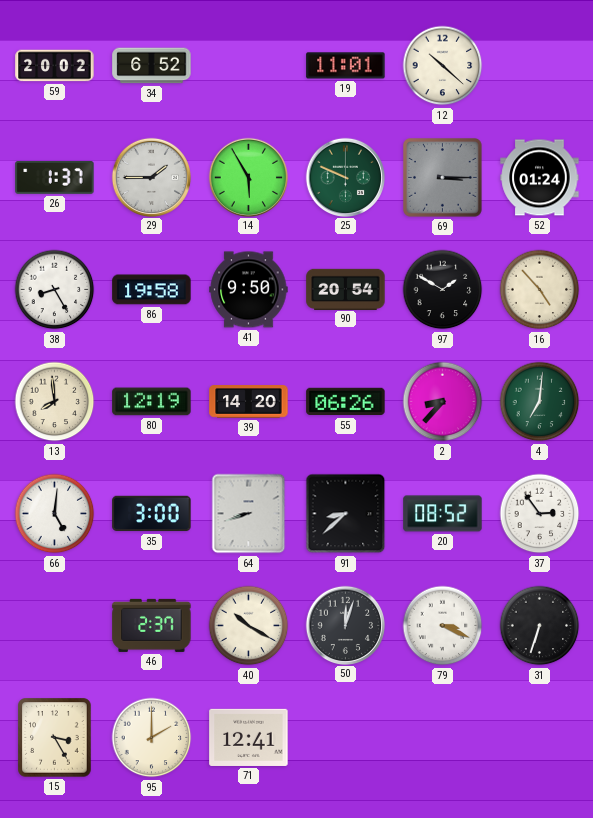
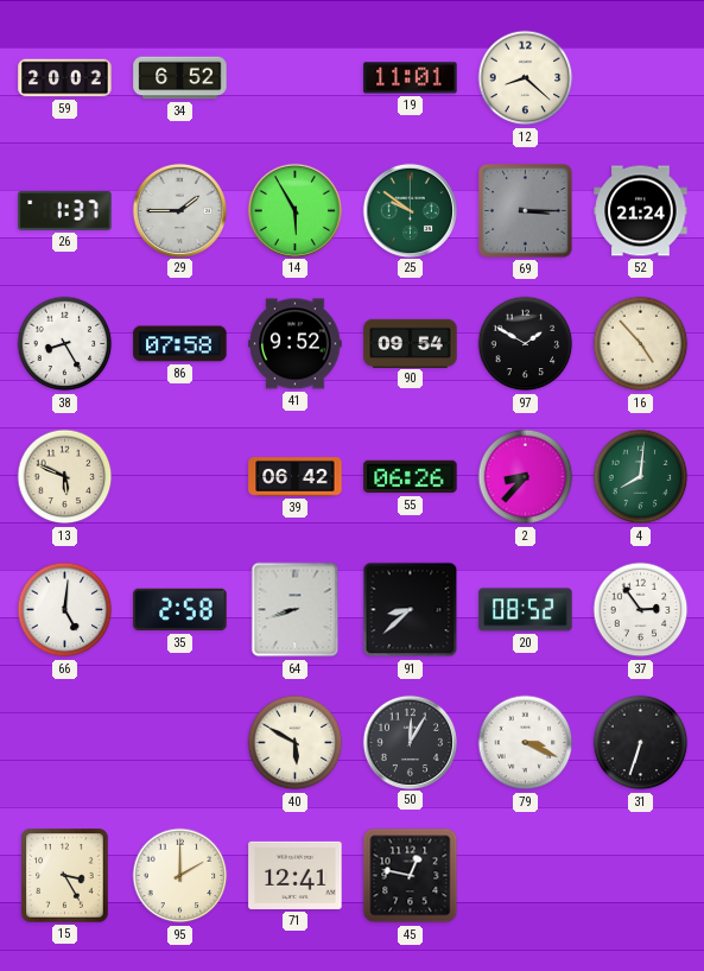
12: 10:22 -> 8:22
25: 9:49 -> 9:51
52: 01:24 -> 21:24
86: 19:58 -> 07:58
41: 9:50 -> 9:52
90: 20:54 -> 09:54
13: 7:59 -> 5:49
80: 12:19 -> none
39: 14:20 -> 06:42
4: 7:01 -> 8:01
35: 3:00 -> 2:58
46: 2:37 -> none
40: 10:20 -> 5:50
50: 12:03 -> 12:05
45: none -> 12:47
